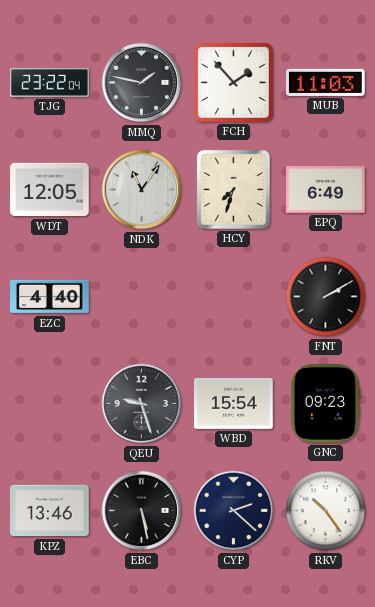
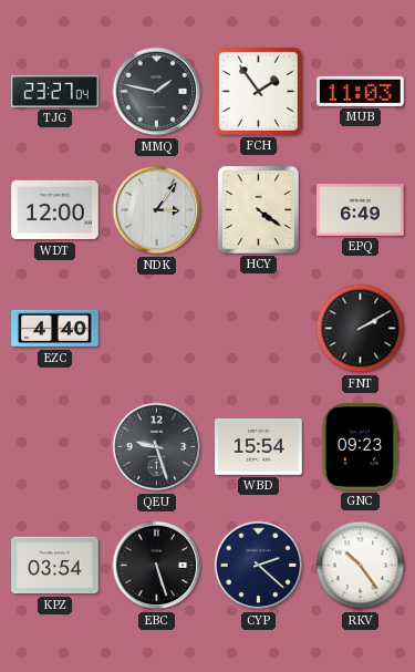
TJG: 23:22 -> 23:27
FCH: 1:53 -> 1:54
WDT: 12:05 -> 12:00
NDK: 11:06 -> 3:06
HCY: 7:33 -> 4:21
KPZ: 13:46 -> 03:54
EBC: 5:28 -> 5:27
